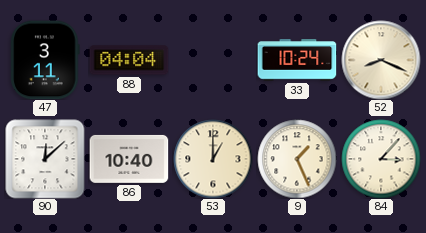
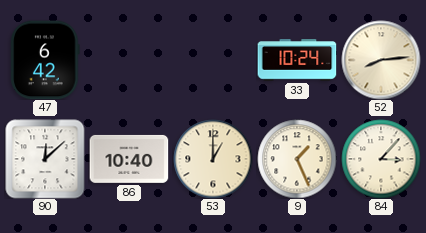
47: 3:11 -> 6:42
88: 04:04 -> none
52: 8:19 -> 8:14
